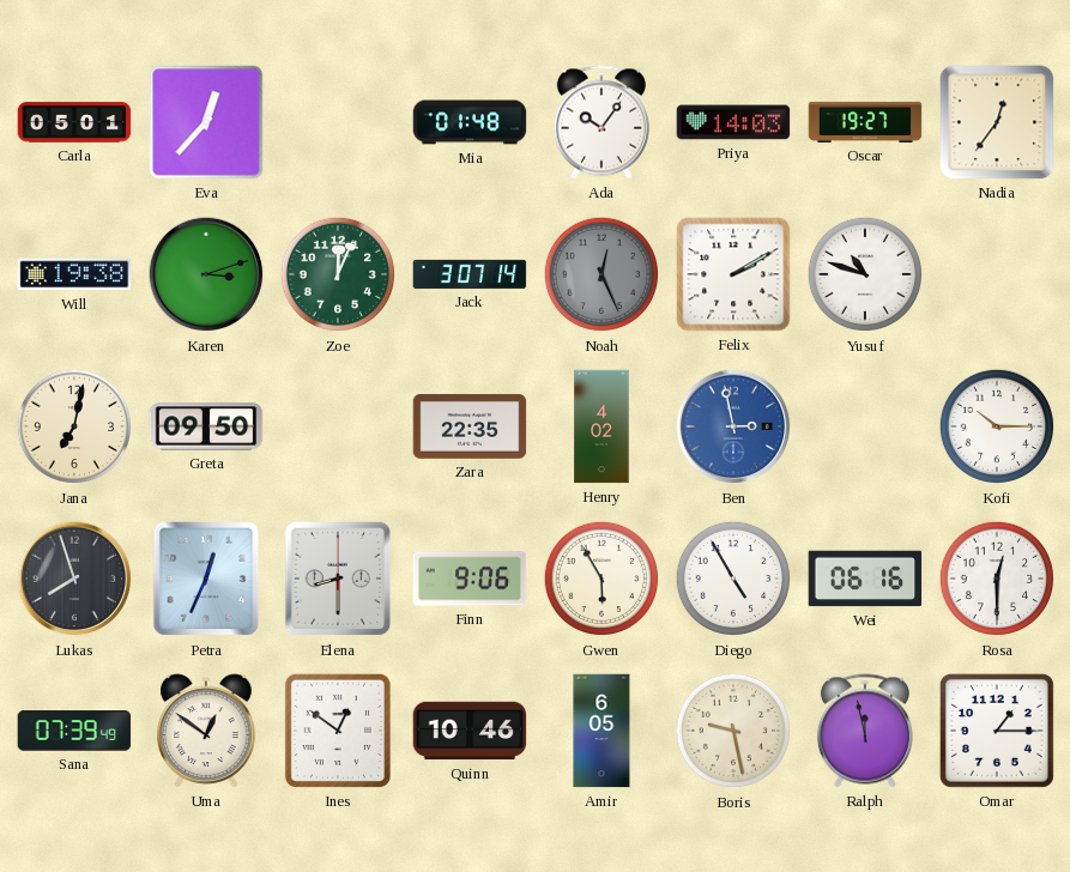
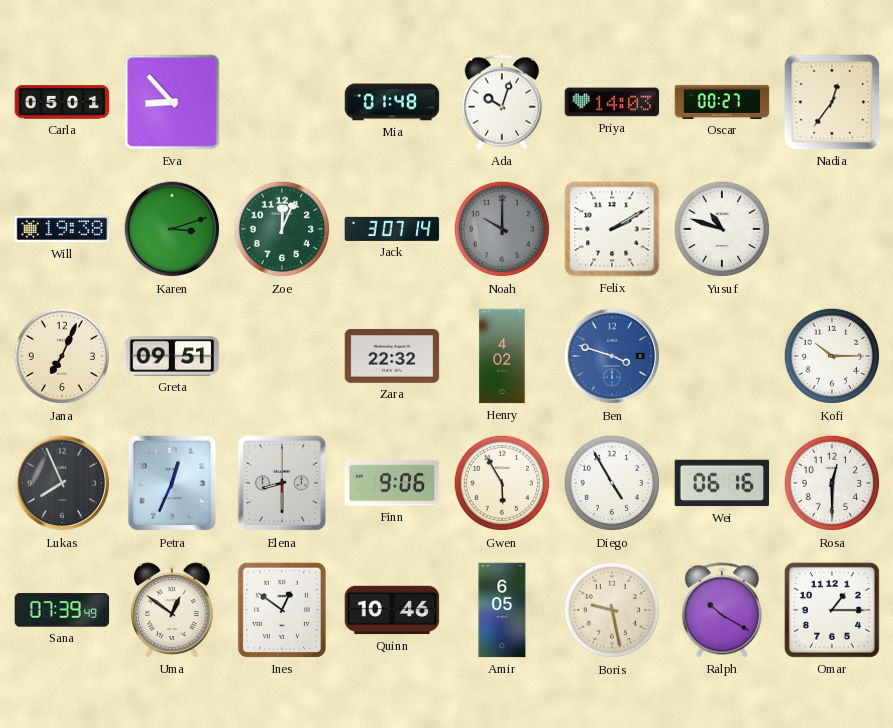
Eva: 12:37 -> 8:53
Ada: 10:06 -> 10:03
Oscar: 19:27 -> 00:27
Noah: 12:26 -> 10:00
Jana: 7:02 -> 7:04
Greta: 09:50 -> 09:51
Zara: 22:35 -> 22:32
Ben: 2:58 -> 3:48
Lukas: 7:57 -> 7:56
Ralph: 11:58 -> 10:20
